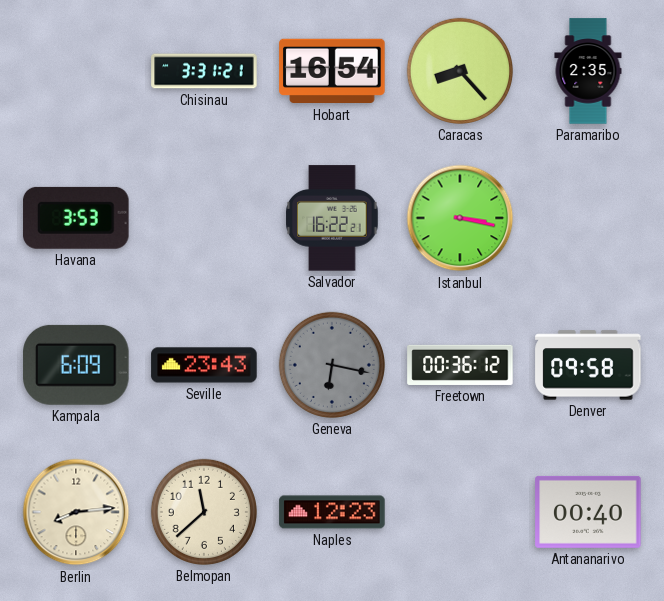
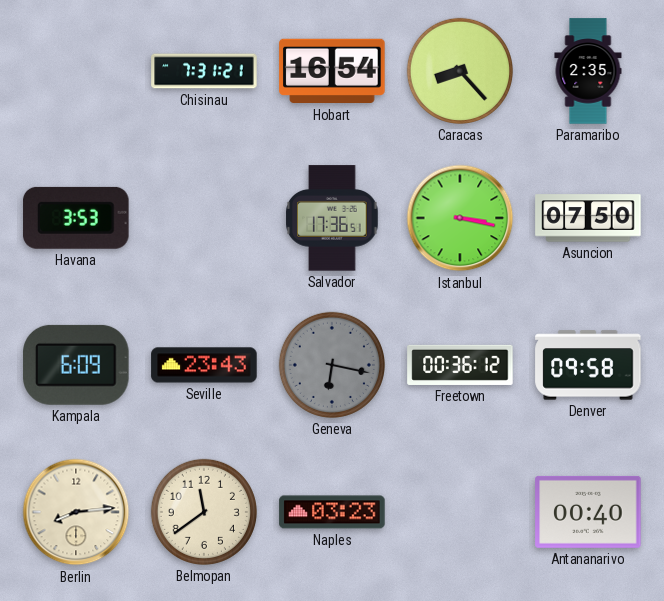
Chisinau: 3:31 -> 7:31
Salvador: 16:22 -> 17:36
Asuncion: none -> 07:50
Belmopan: 11:38 -> 11:39
Naples: 12:23 -> 03:23
